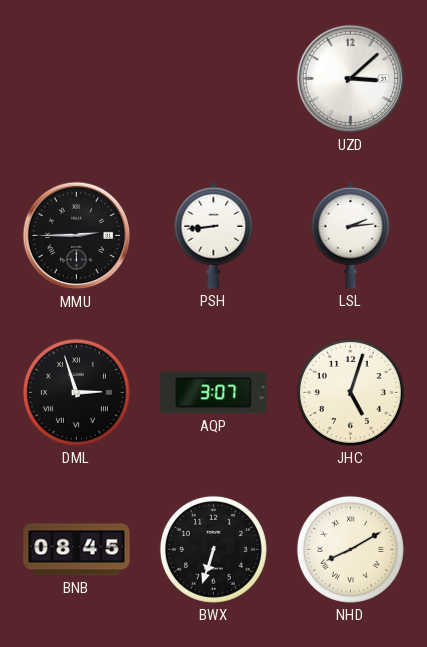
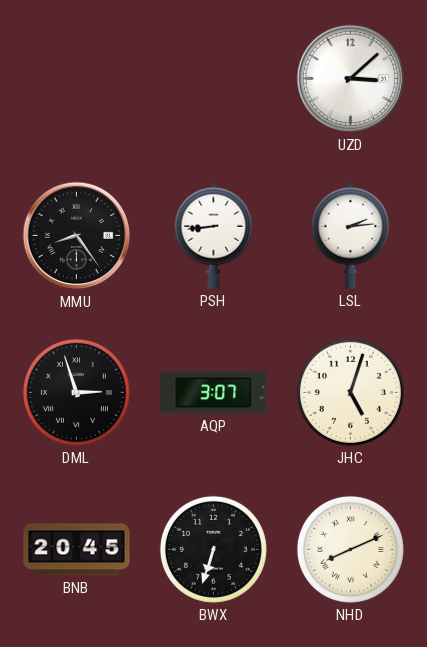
MMU: 2:45 -> 8:24
BNB: 08:45 -> 20:45
NHD: 8:10 -> 8:11
